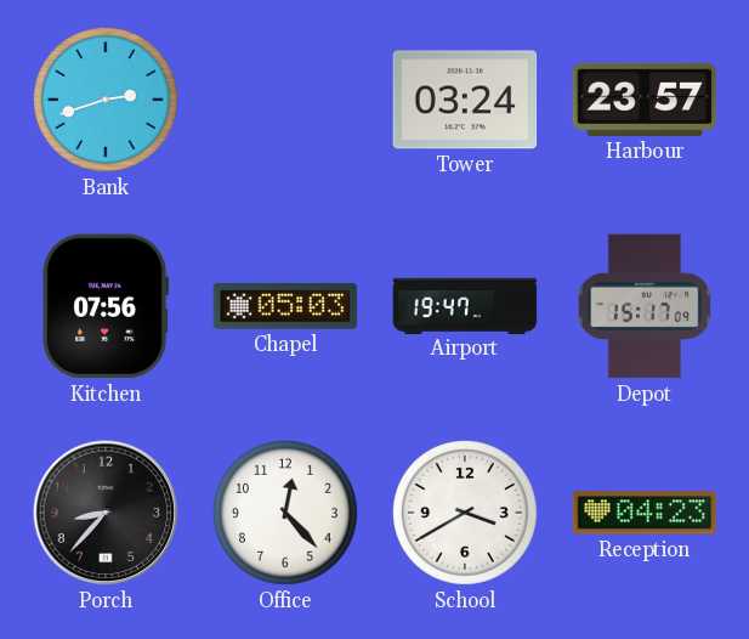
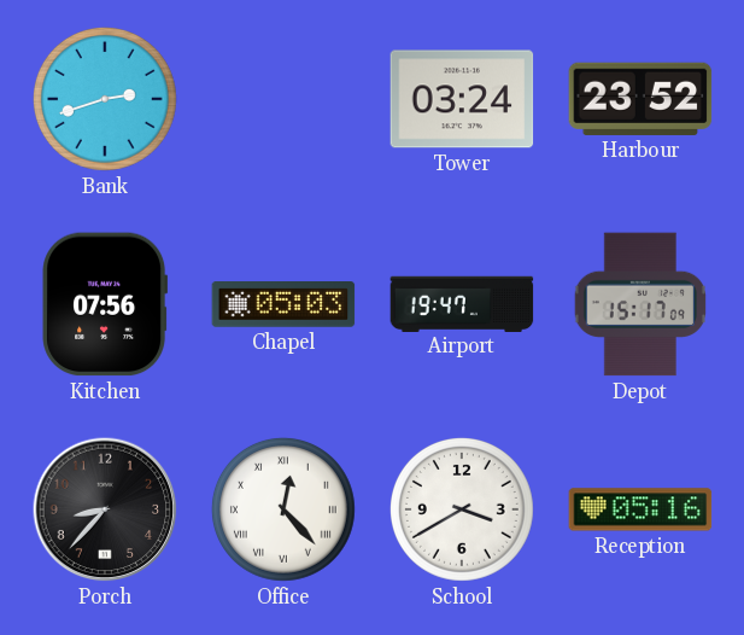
Harbour: 23:57 -> 23:52
Office numerals: Arabic -> Roman
Reception: 04:23 -> 05:16
